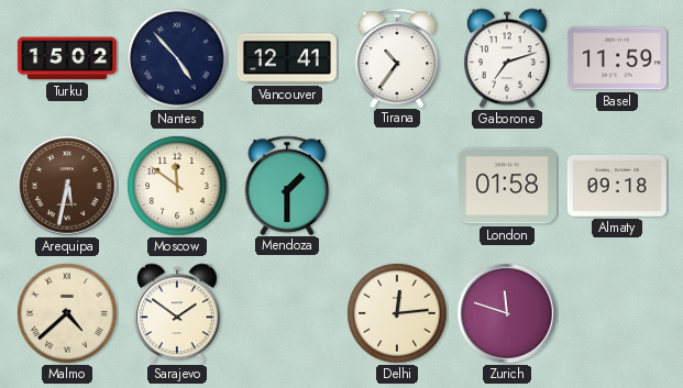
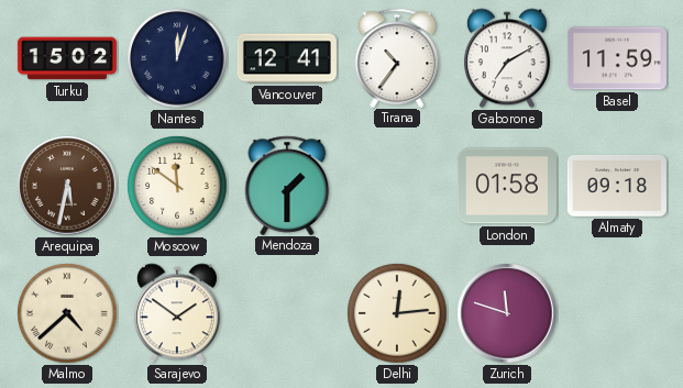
Nantes: 4:53 -> 12:03
Gaborone: 7:12 -> 7:10
